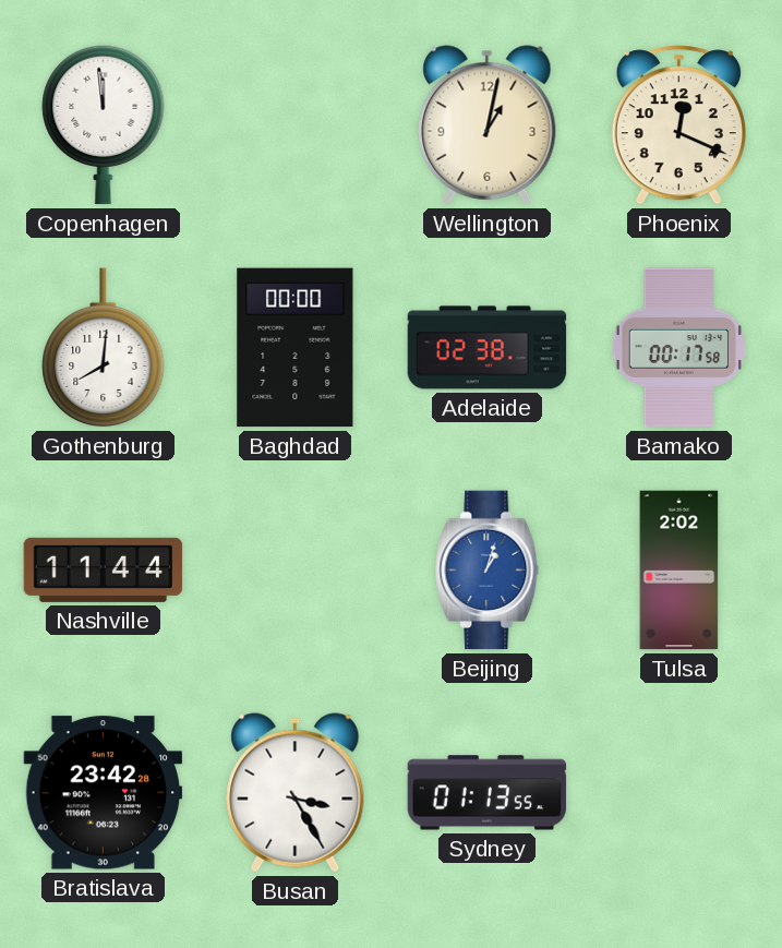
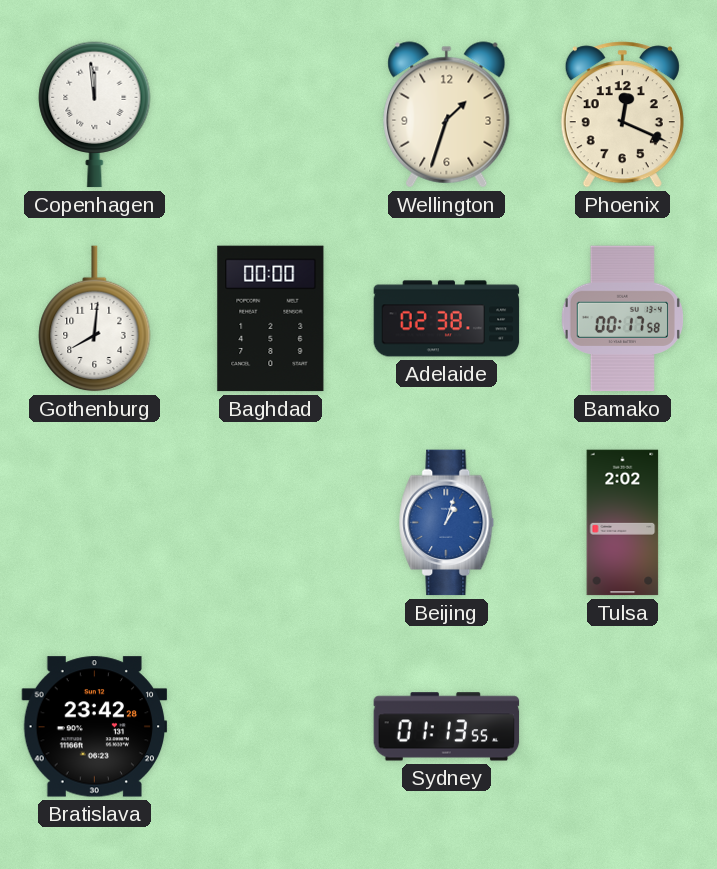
Wellington: 1:02 -> 1:33
Nashville: 11:44 -> none
Busan: 3:25 -> none
